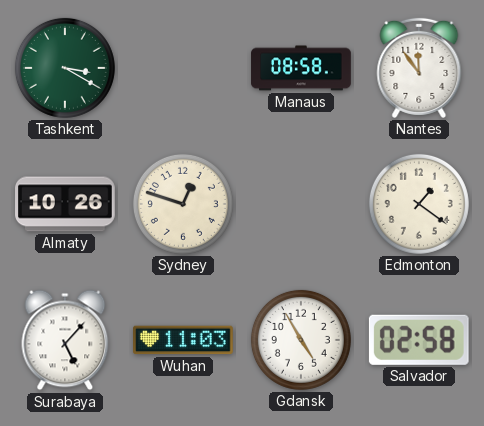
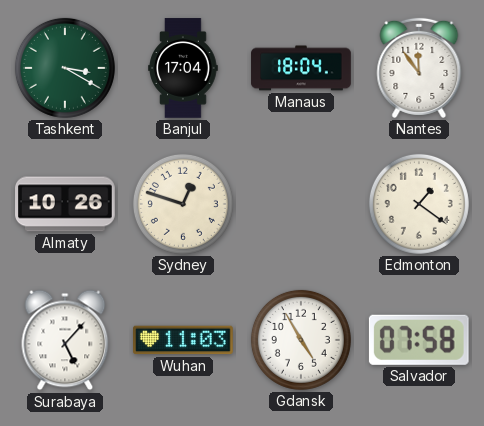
Banjul: none -> 17:04
Manaus: 08:58 -> 18:04
Salvador: 02:58 -> 07:58
